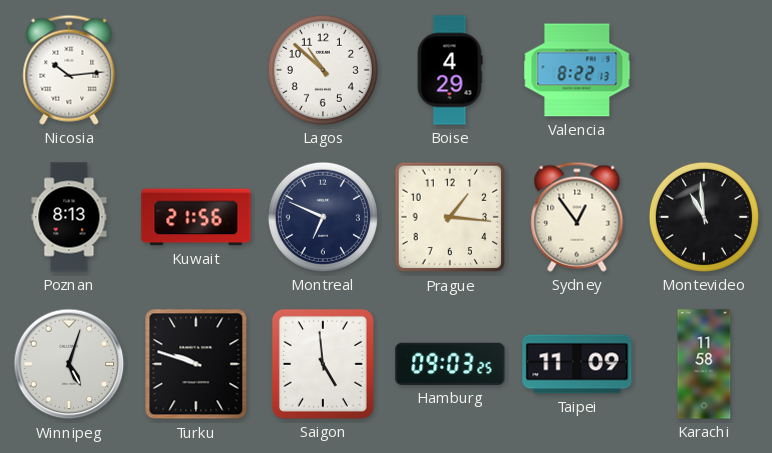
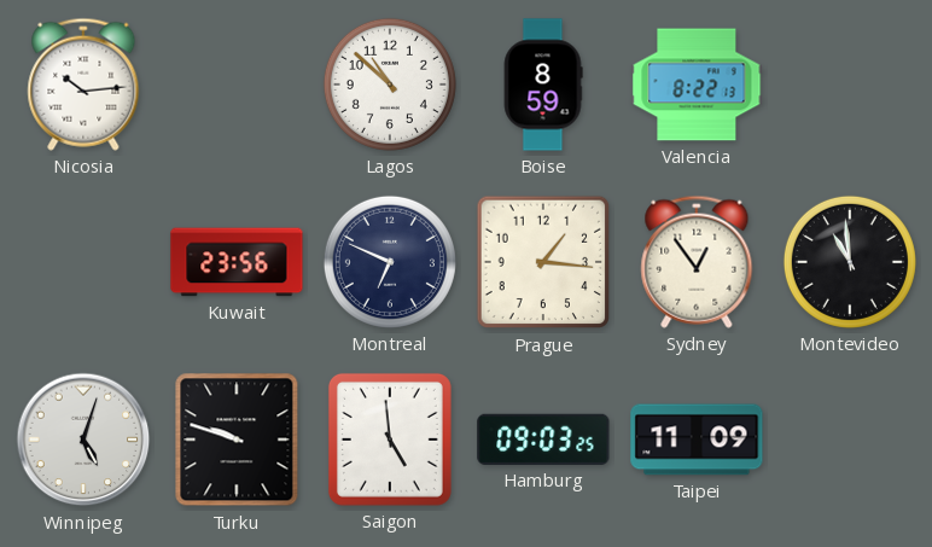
Boise: 4:29 -> 8:59
Poznan: 8:13 -> none
Kuwait: 21:56 -> 23:56
Karachi: 11:58 -> none
